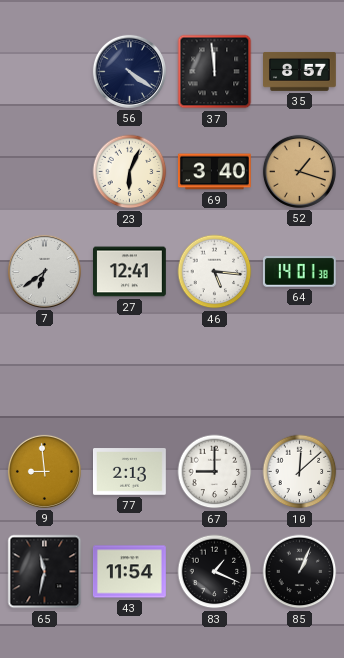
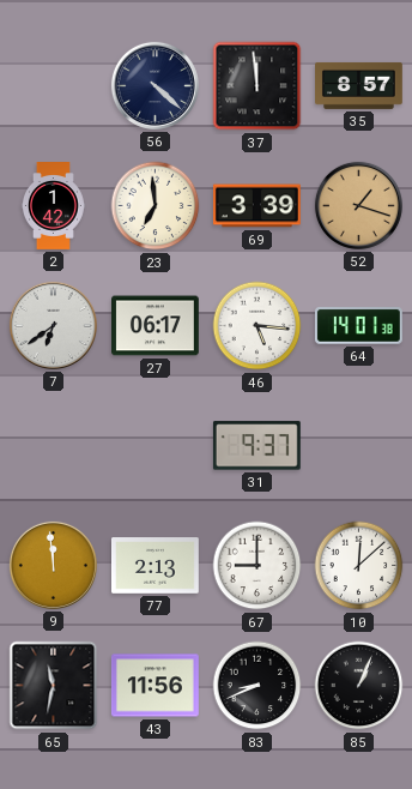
56: 4:21 -> 4:22
2: none -> 1:42
23: 6:04 -> 6:59
69: 3:40 -> 3:39
27: 12:41 -> 06:17
31: none -> 9:37
9: 8:59 -> 11:59
43: 11:54 -> 11:56
83: 1:19 -> 8:41
